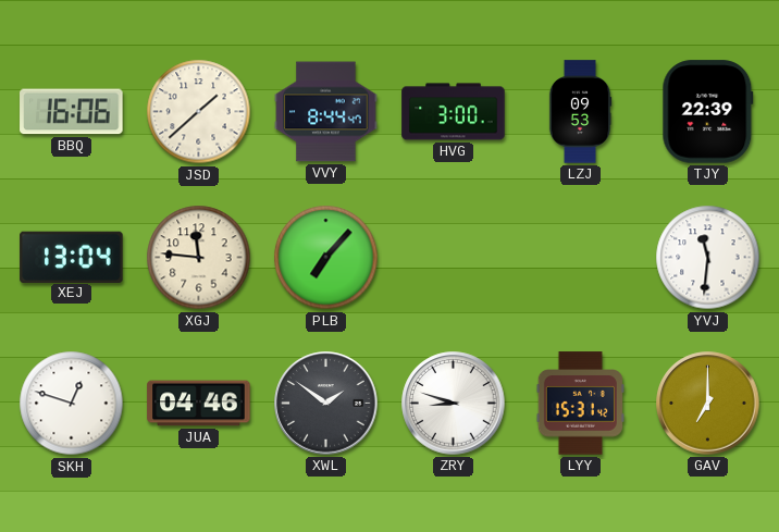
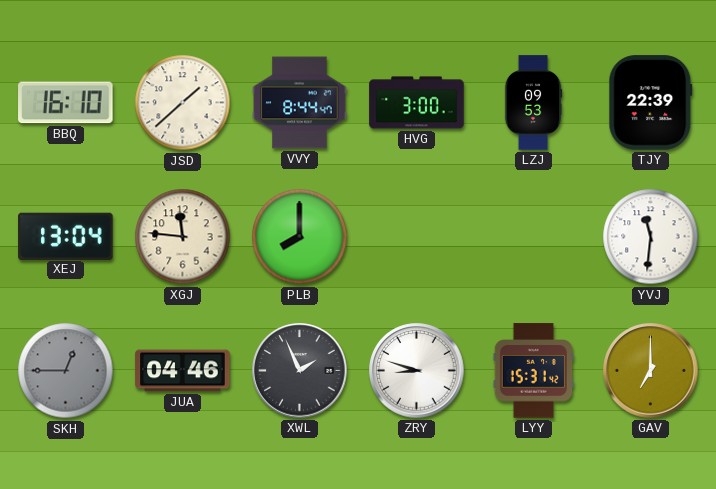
BBQ: 16:06 -> 16:10
PLB: 7:07 -> 8:00
SKH: 12:48 -> 12:45
SKH dial: white -> grey
XWL: 1:51 -> 1:56
